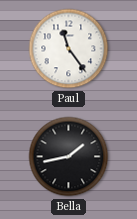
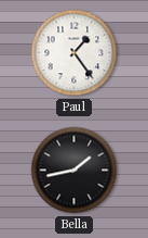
Paul: 11:24 -> 1:24
